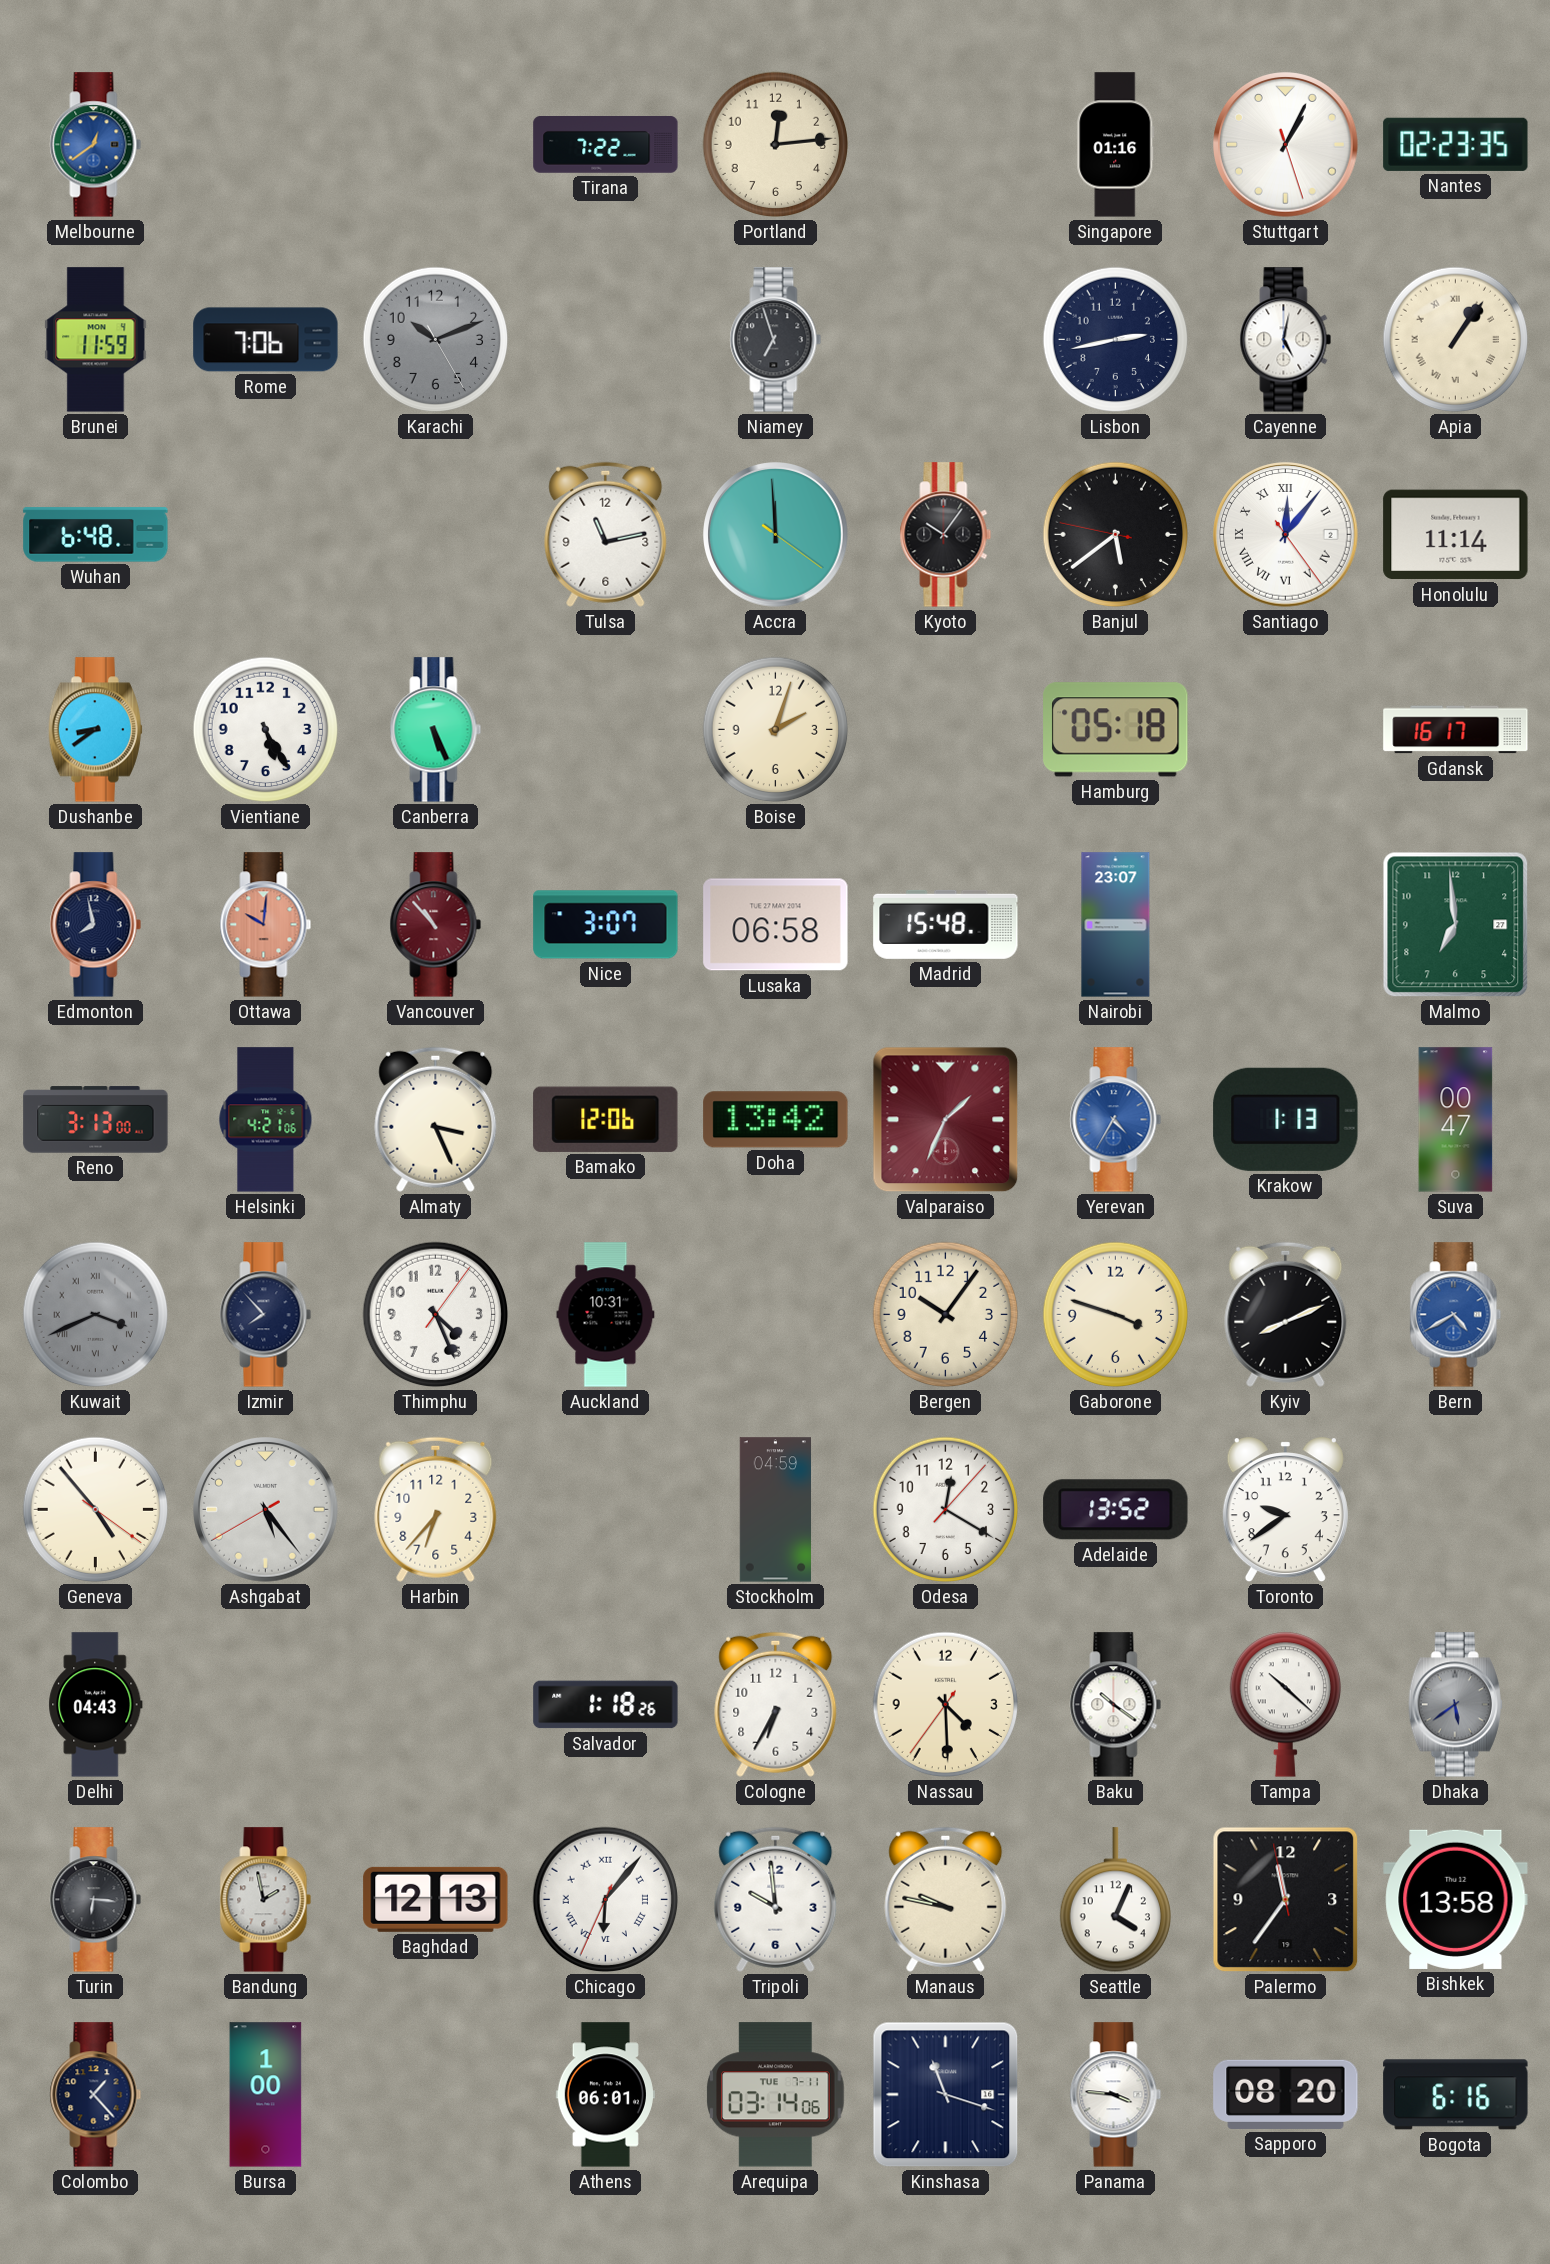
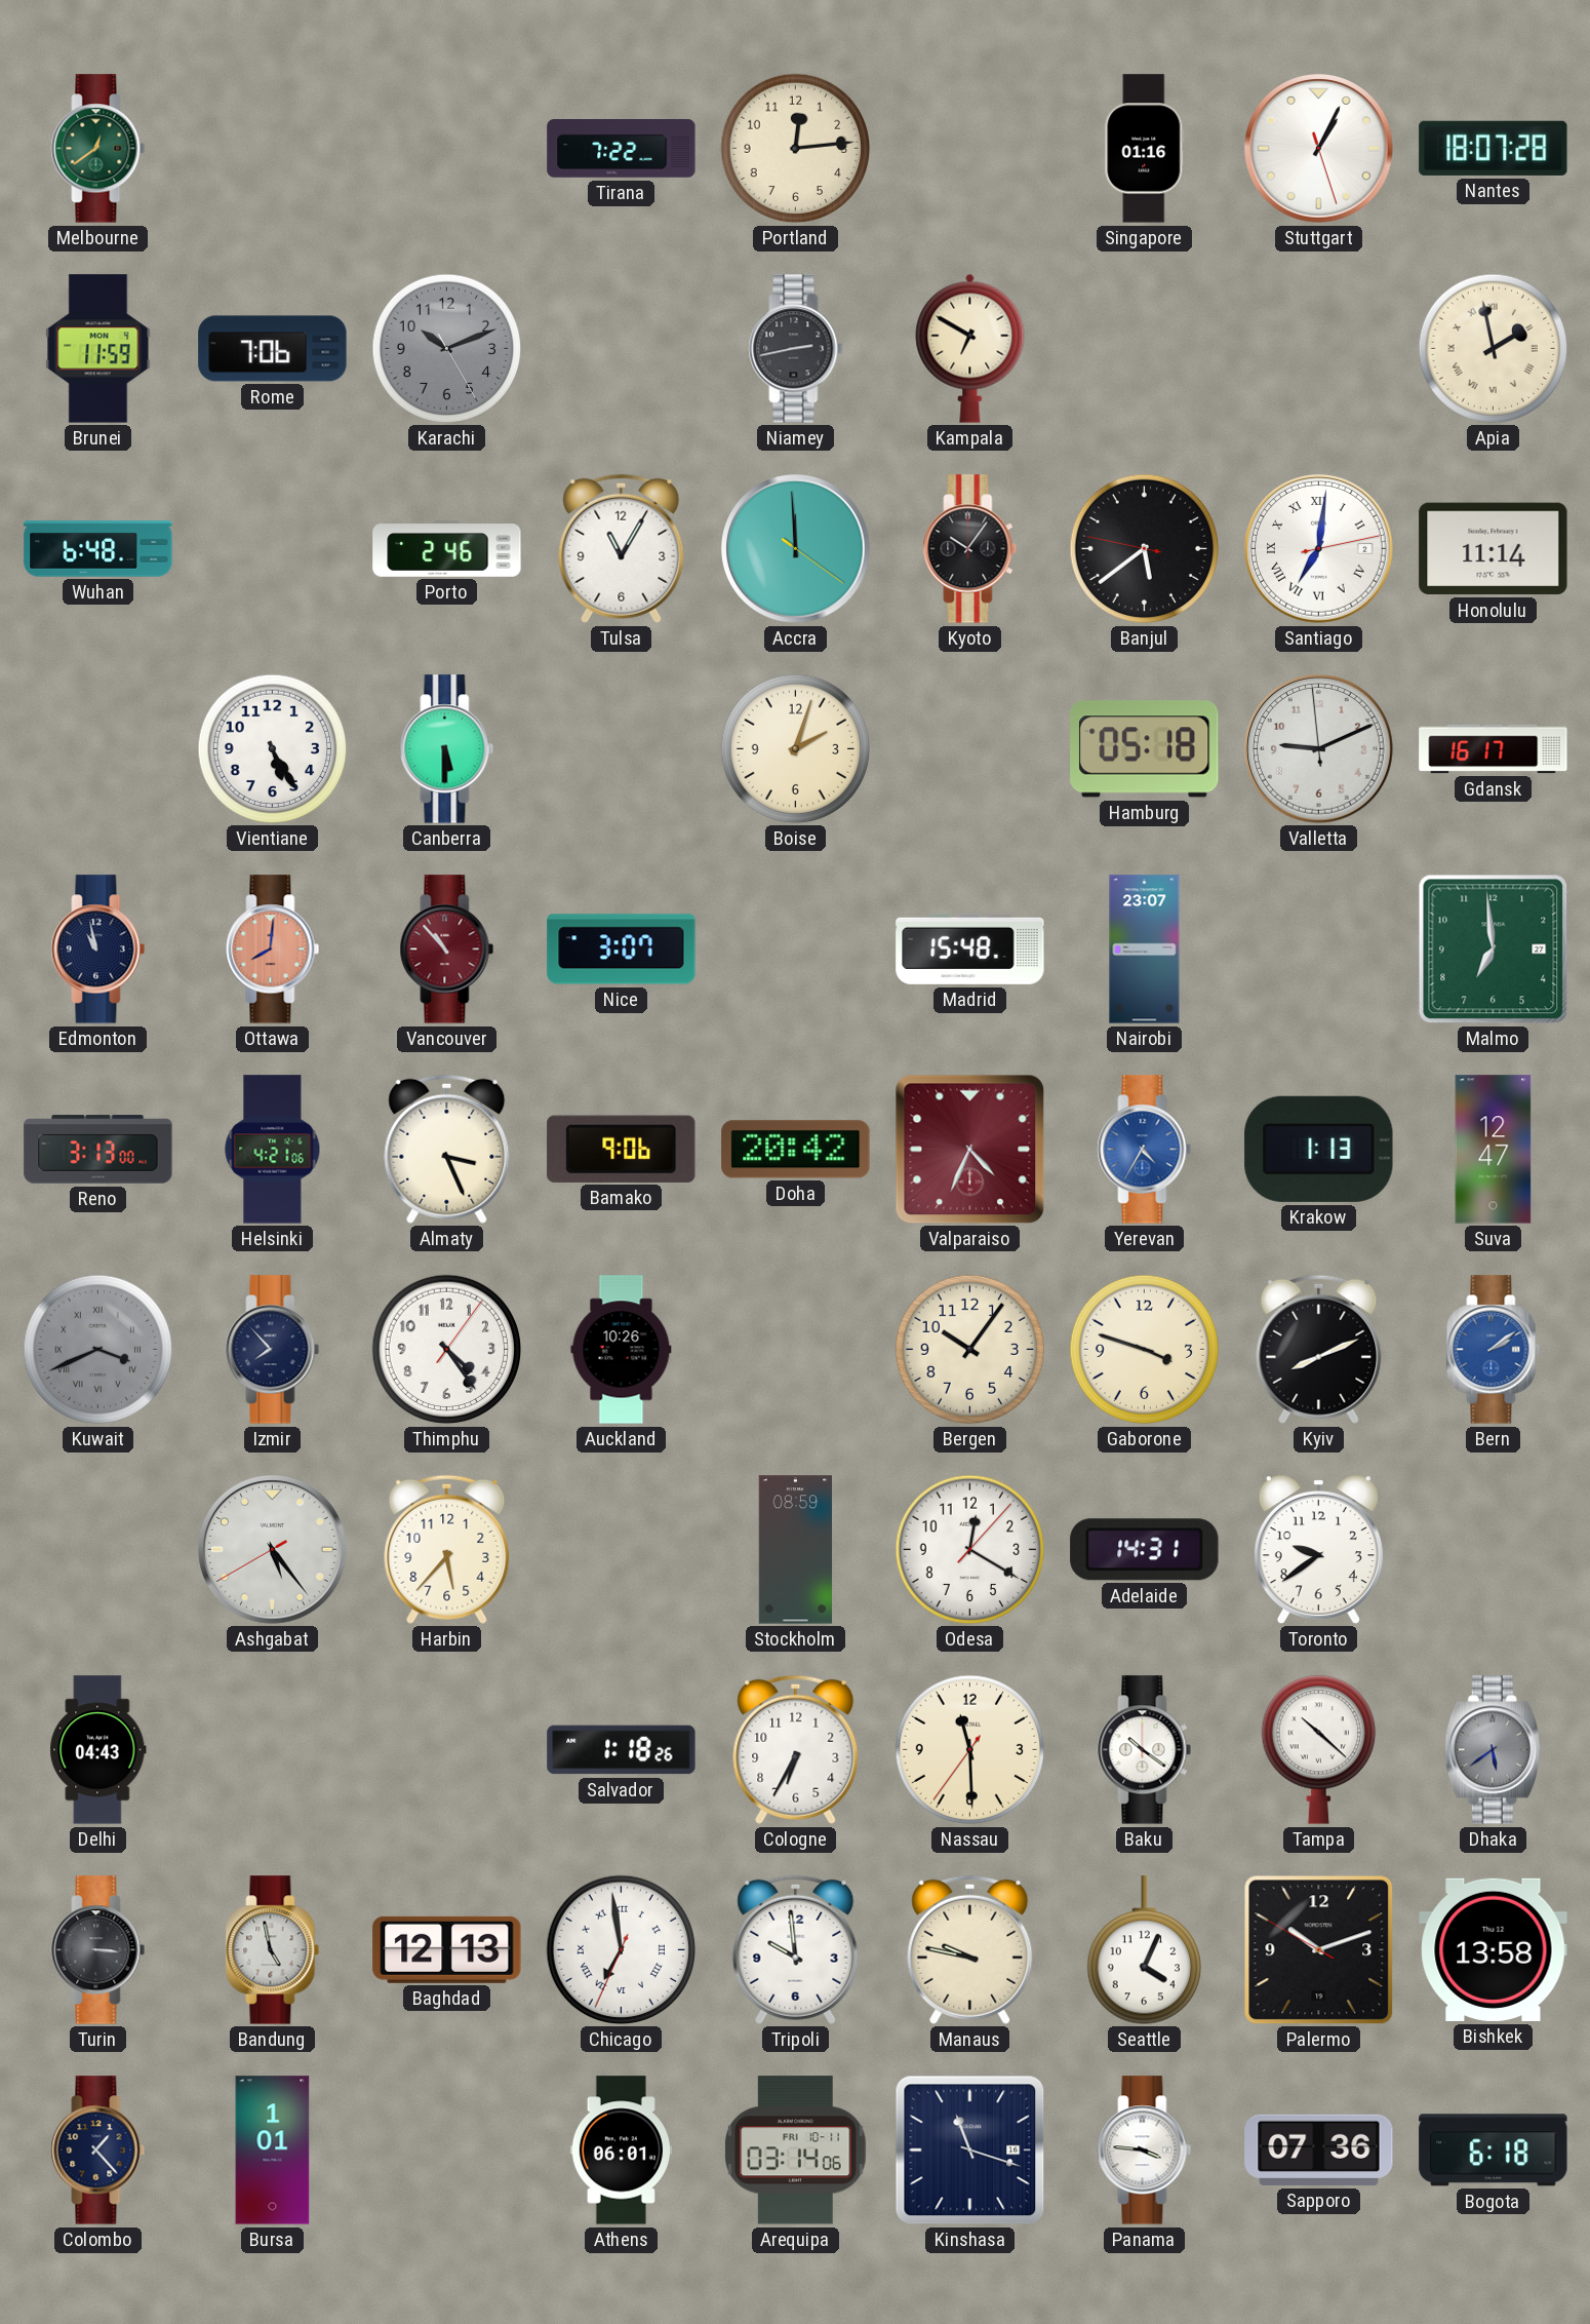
Melbourne dial: blue -> green
Nantes: 02:23 -> 18:07
Niamey: 6:57 -> 2:43
Kampala: none -> 6:50
Lisbon: 2:43 -> none
Cayenne: 5:02 -> none
Apia: 1:06 -> 1:58
Porto: none -> 2:46
Tulsa: 11:13 -> 11:05
Santiago: 12:06 -> 7:01
Dushanbe: 8:39 -> none
Canberra: 5:26 -> 5:30
Valletta: none -> 9:10
Edmonton: 7:58 -> 10:58
Ottawa: 10:01 -> 8:01
Lusaka: 06:58 -> none
Bamako: 12:06 -> 9:06
Doha: 13:42 -> 20:42
Valparaiso: 1:34 -> 4:34
Suva: 00:47 -> 12:47
Thimphu: 4:26 -> 4:24
Auckland: 10:31 -> 10:26
Bern: 4:40 -> 2:09
Geneva: 4:53 -> none
Harbin: 6:37 -> 5:37
Stockholm: 04:59 -> 08:59
Adelaide: 13:52 -> 14:31
Nassau: 4:29 -> 11:29
Turin: 6:16 -> 3:16
Bandung: 1:58 -> 4:58
Chicago: 6:06 -> 6:58
Palermo: 11:35 -> 10:11
Bursa: 1:00 -> 1:01
Arequipa date: TUE 7-11 -> FRI 10-11
Sapporo: 08:20 -> 07:36
Bogota: 6:16 -> 6:18
